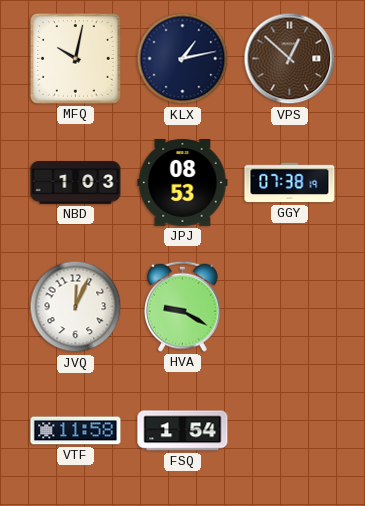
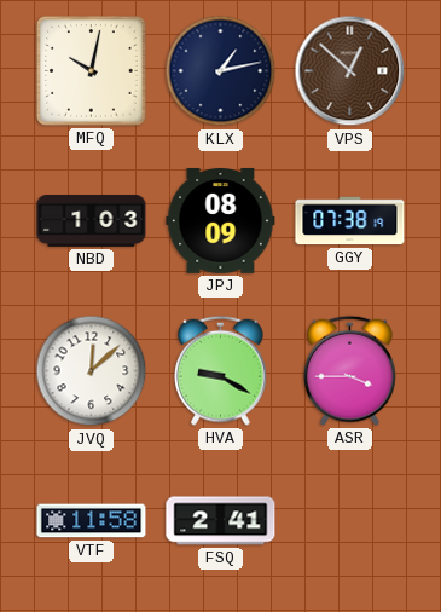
JPJ: 08:53 -> 08:09
JVQ: 12:04 -> 12:08
ASR: none -> 3:45
FSQ: 1:54 -> 2:41
